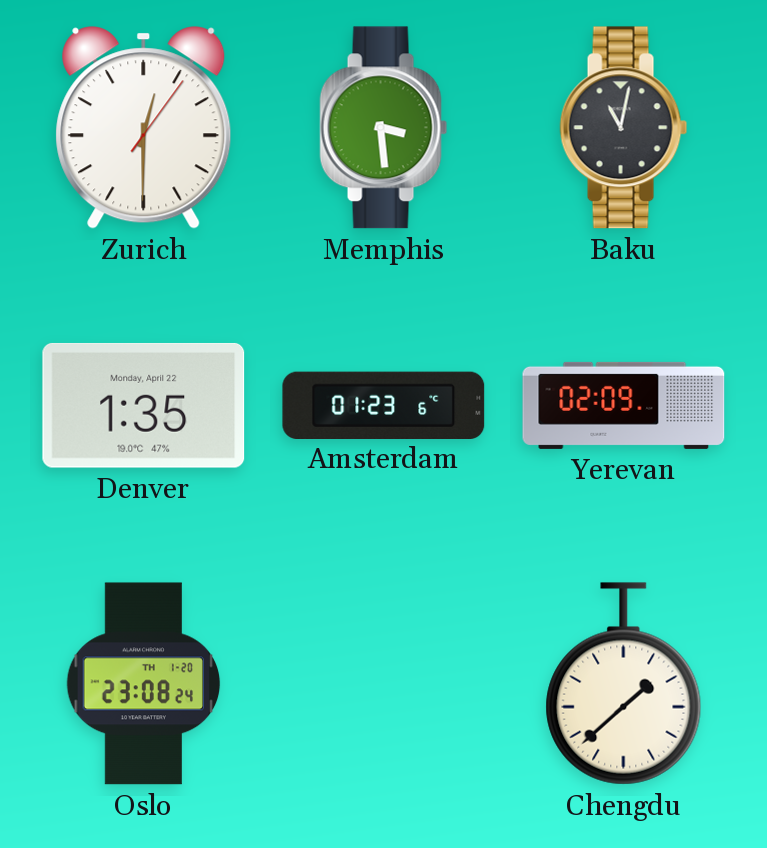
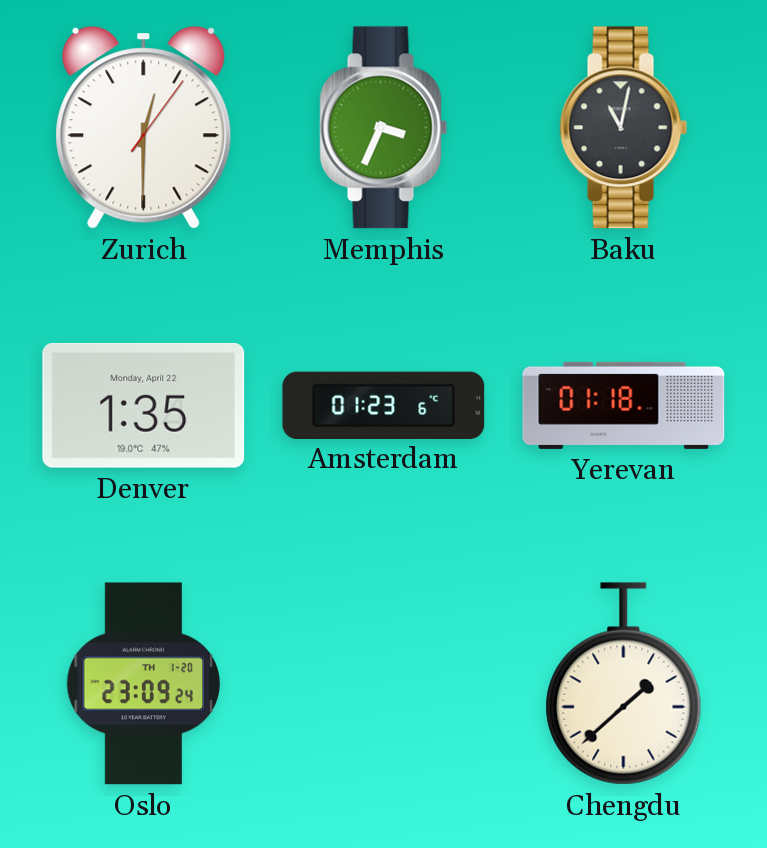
Memphis: 3:29 -> 3:34
Yerevan: 02:09 -> 01:18
Oslo: 23:08 -> 23:09
